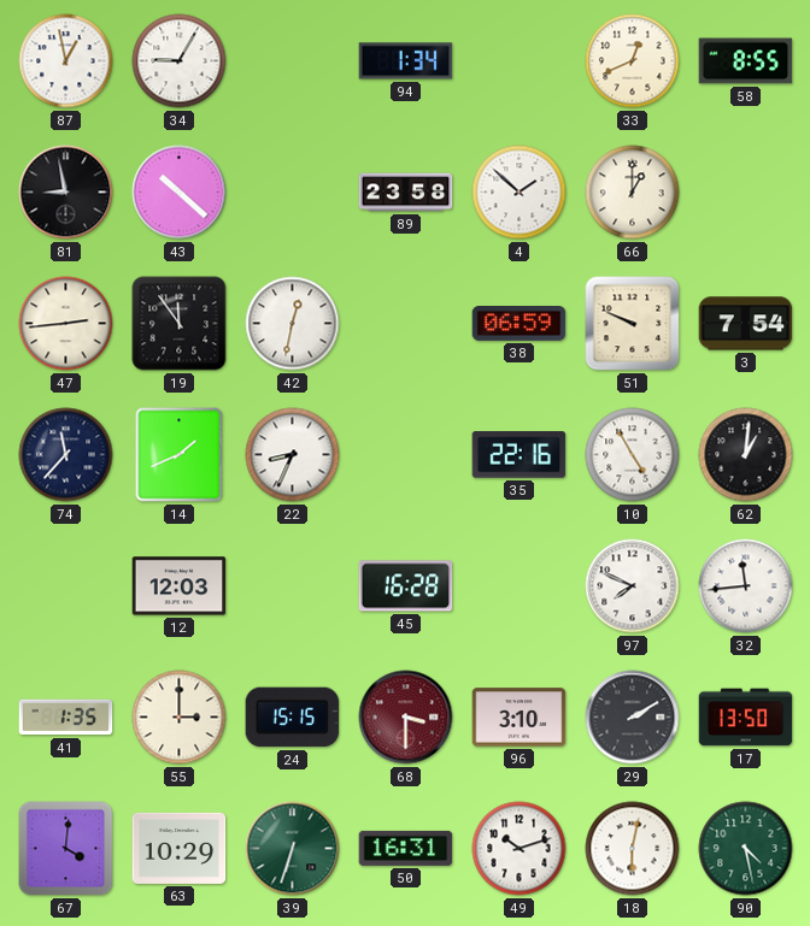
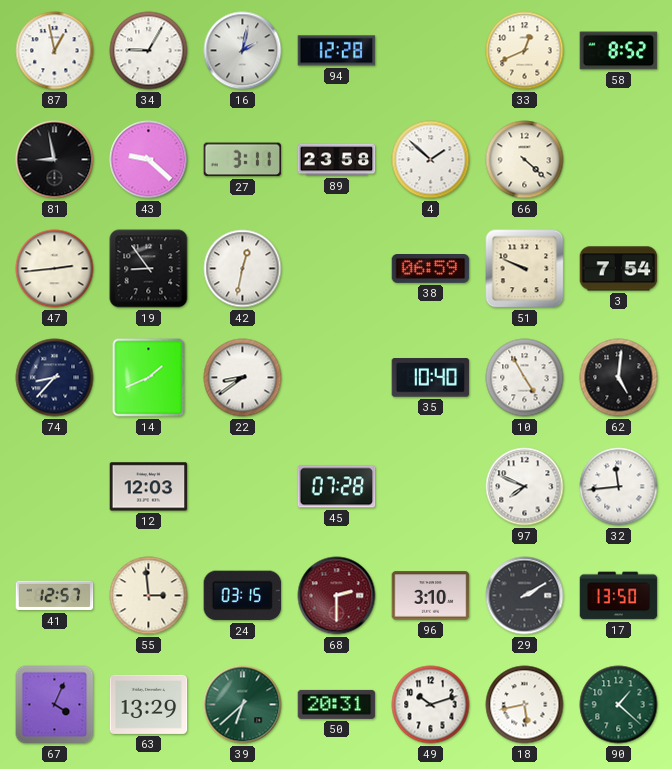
16: none -> 2:02
94: 1:34 -> 12:28
58: 8:55 -> 8:52
43: 10:22 -> 9:22
27: none -> 3:11
66: 1:00 -> 4:22
19: 11:54 -> 8:54
74: 11:37 -> 8:37
22: 8:34 -> 8:39
35: 22:16 -> 10:40
62: 1:01 -> 5:01
45: 16:28 -> 07:28
41: 1:35 -> 12:57
55: 3:00 -> 2:59
24: 15:15 -> 03:15
68: 3:30 -> 2:30
67: 4:01 -> 4:04
63: 10:29 -> 13:29
39: 6:33 -> 6:38
50: 16:31 -> 20:31
18: 6:02 -> 5:43
90: 4:28 -> 1:22
